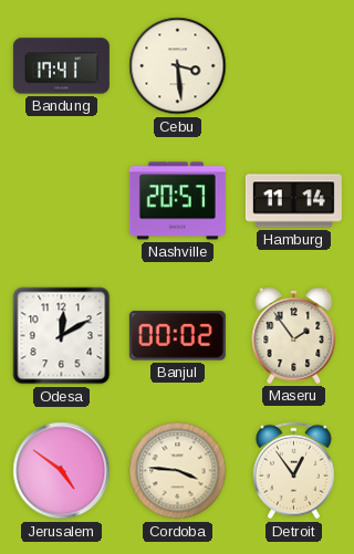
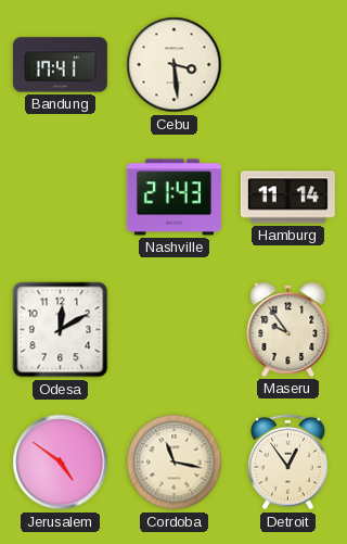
Nashville: 20:57 -> 21:43
Banjul: 00:02 -> none
Maseru: 1:54 -> 9:54
Cordoba: 3:46 -> 11:17
